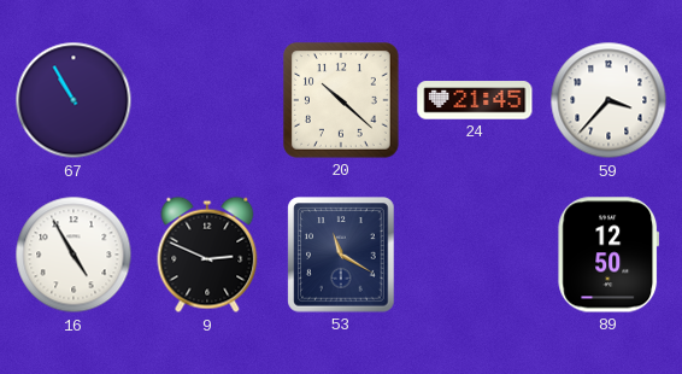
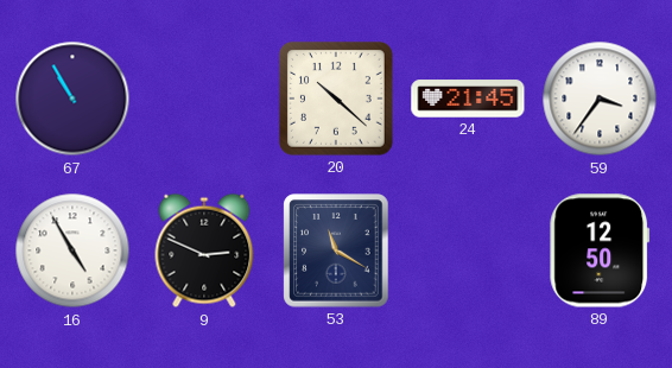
59: 3:37 -> 3:36
